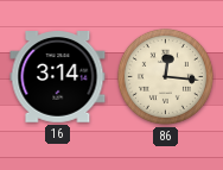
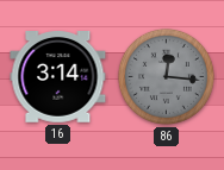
86 dial: cream -> grey
